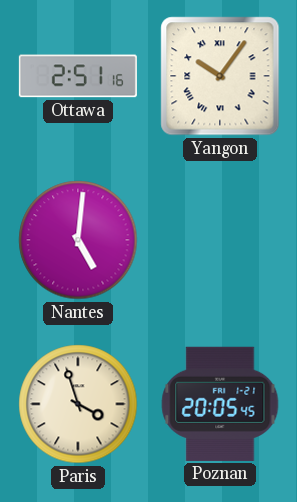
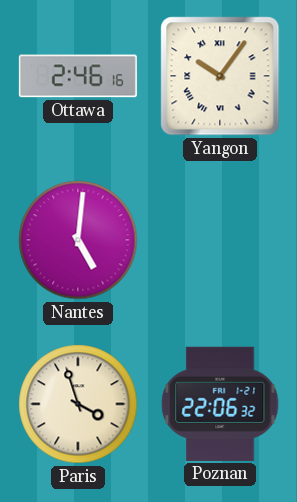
Ottawa: 2:51 -> 2:46
Poznan: 20:05 -> 22:06
